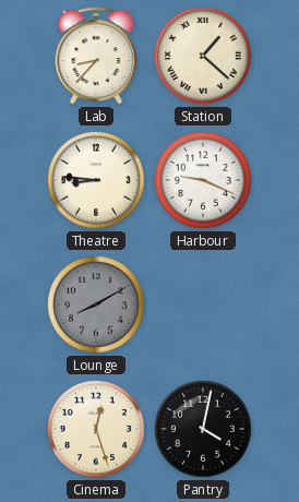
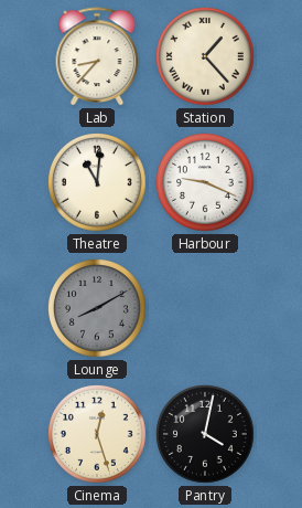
Station: 1:22 -> 1:23
Theatre: 8:46 -> 11:01
